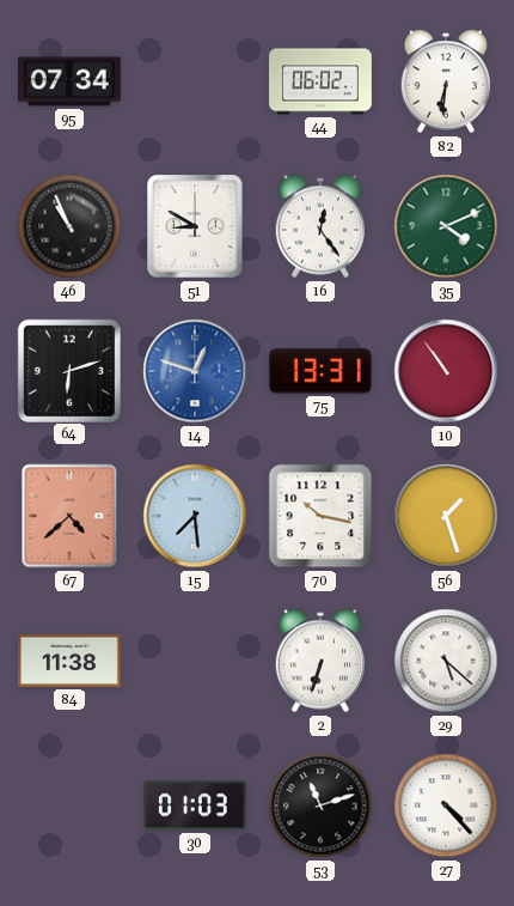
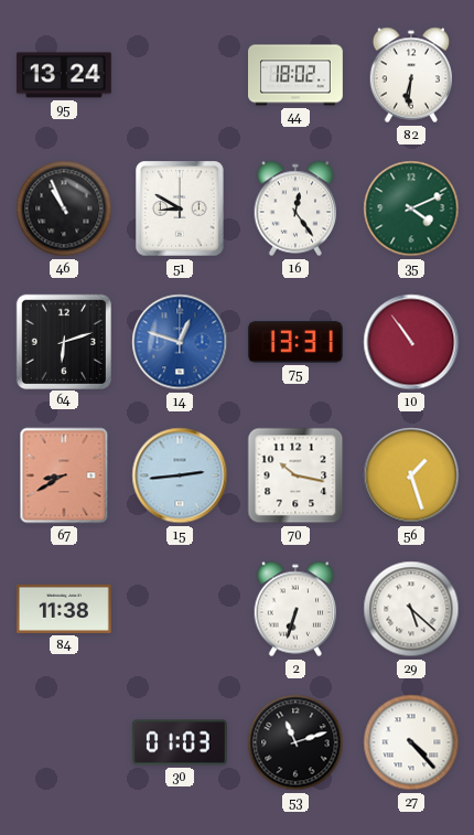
95: 07:34 -> 13:24
44: 06:02 -> 18:02
67: 4:38 -> 8:40
15: 7:29 -> 2:44
